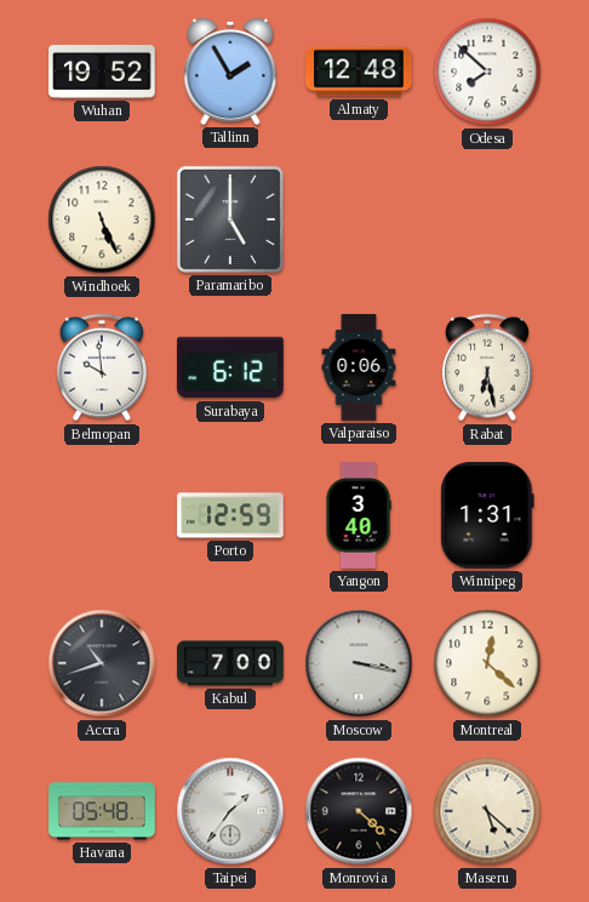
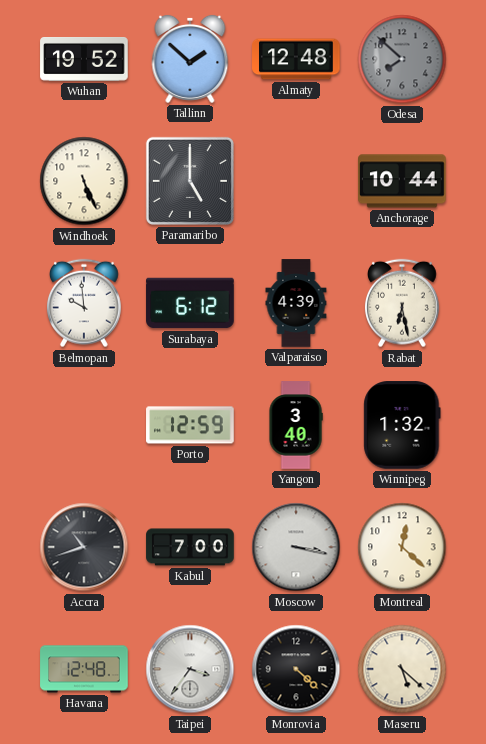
Tallinn: 1:55 -> 1:52
Odesa dial: white -> grey
Anchorage: none -> 10:44
Valparaiso: 0:06 -> 4:39
Winnipeg: 1:31 -> 1:32
Havana: 05:48 -> 12:48
Taipei: 1:36 -> 3:36
